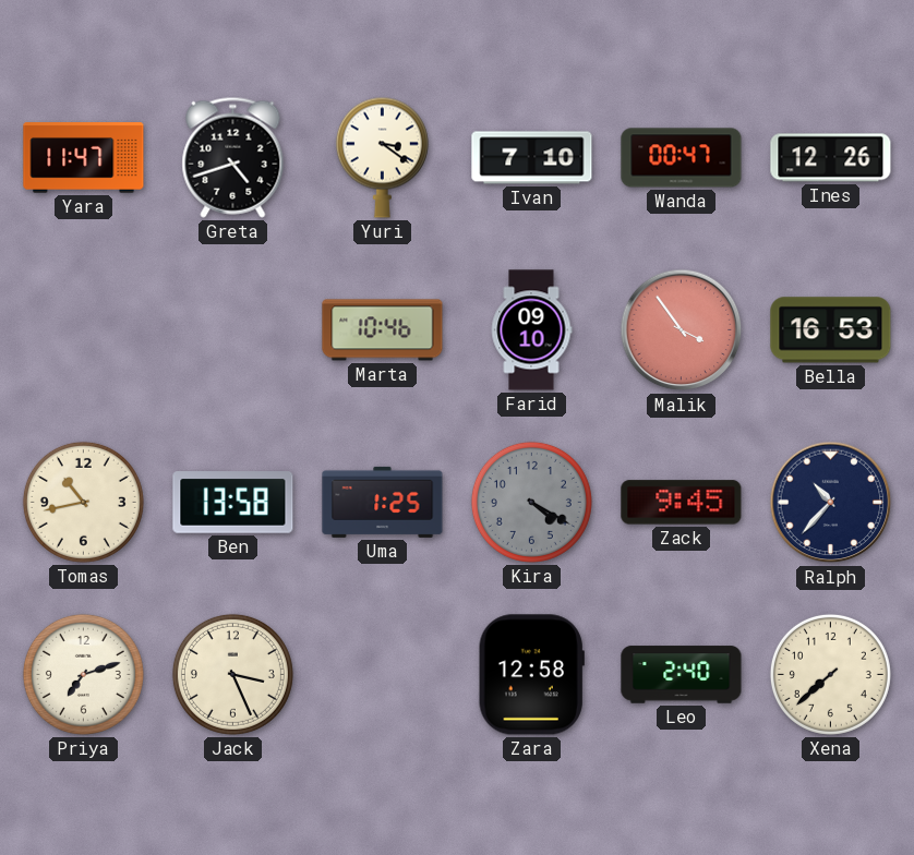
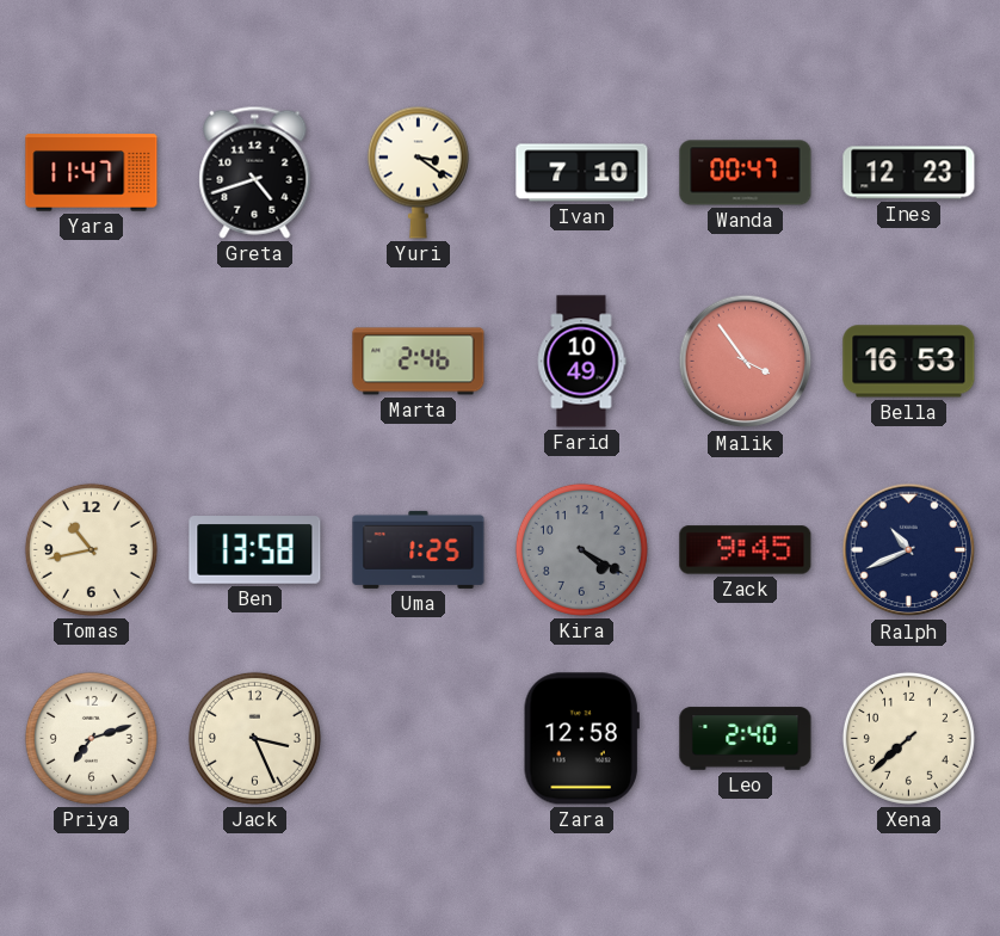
Ines: 12:26 -> 12:23
Marta: 10:46 -> 2:46
Farid: 09:10 -> 10:49
Ralph: 10:37 -> 10:41
